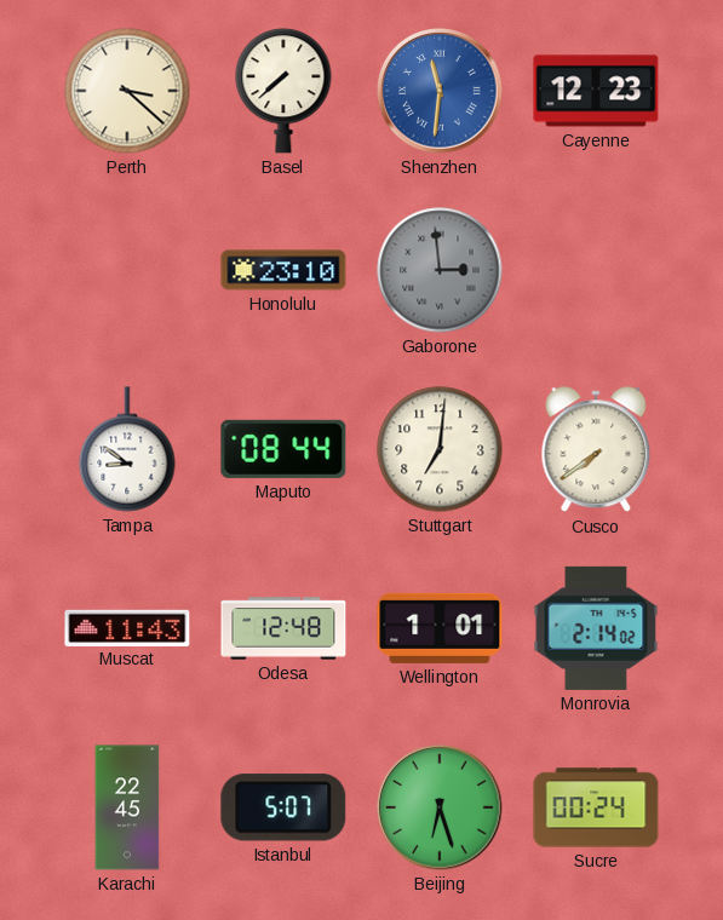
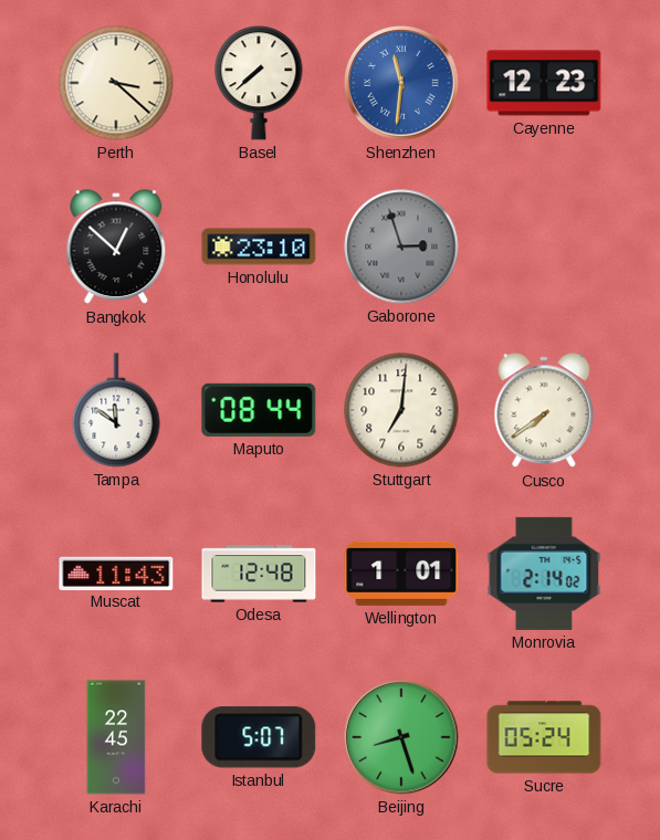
Bangkok: none -> 12:52
Gaborone: 2:59 -> 2:57
Tampa: 8:51 -> 11:51
Beijing: 6:27 -> 8:27
Sucre: 00:24 -> 05:24
